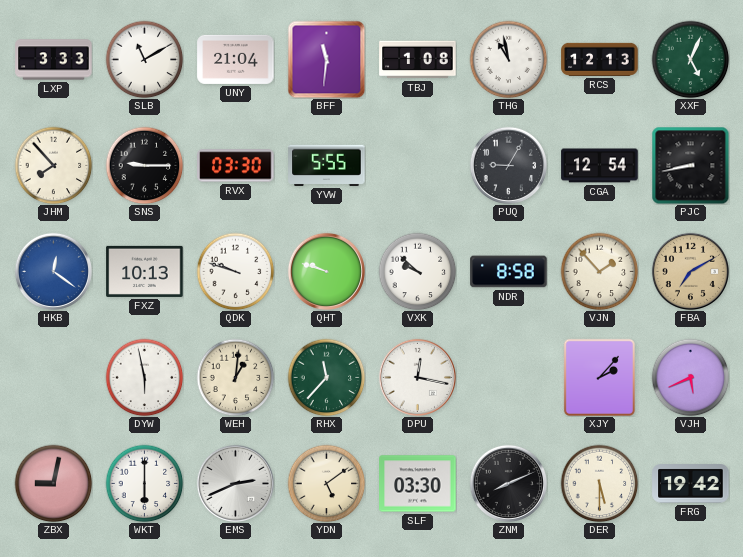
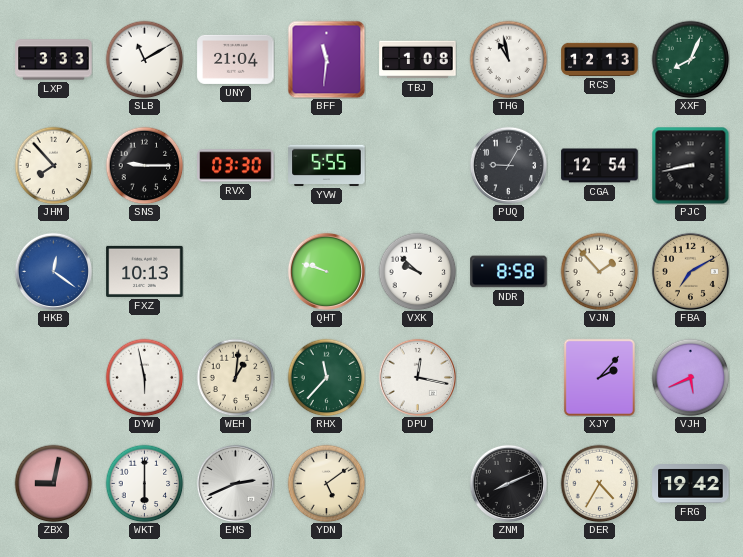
XXF: 5:04 -> 8:04
QDK: 9:48 -> none
SLF: 03:30 -> none
DER: 5:30 -> 4:35
